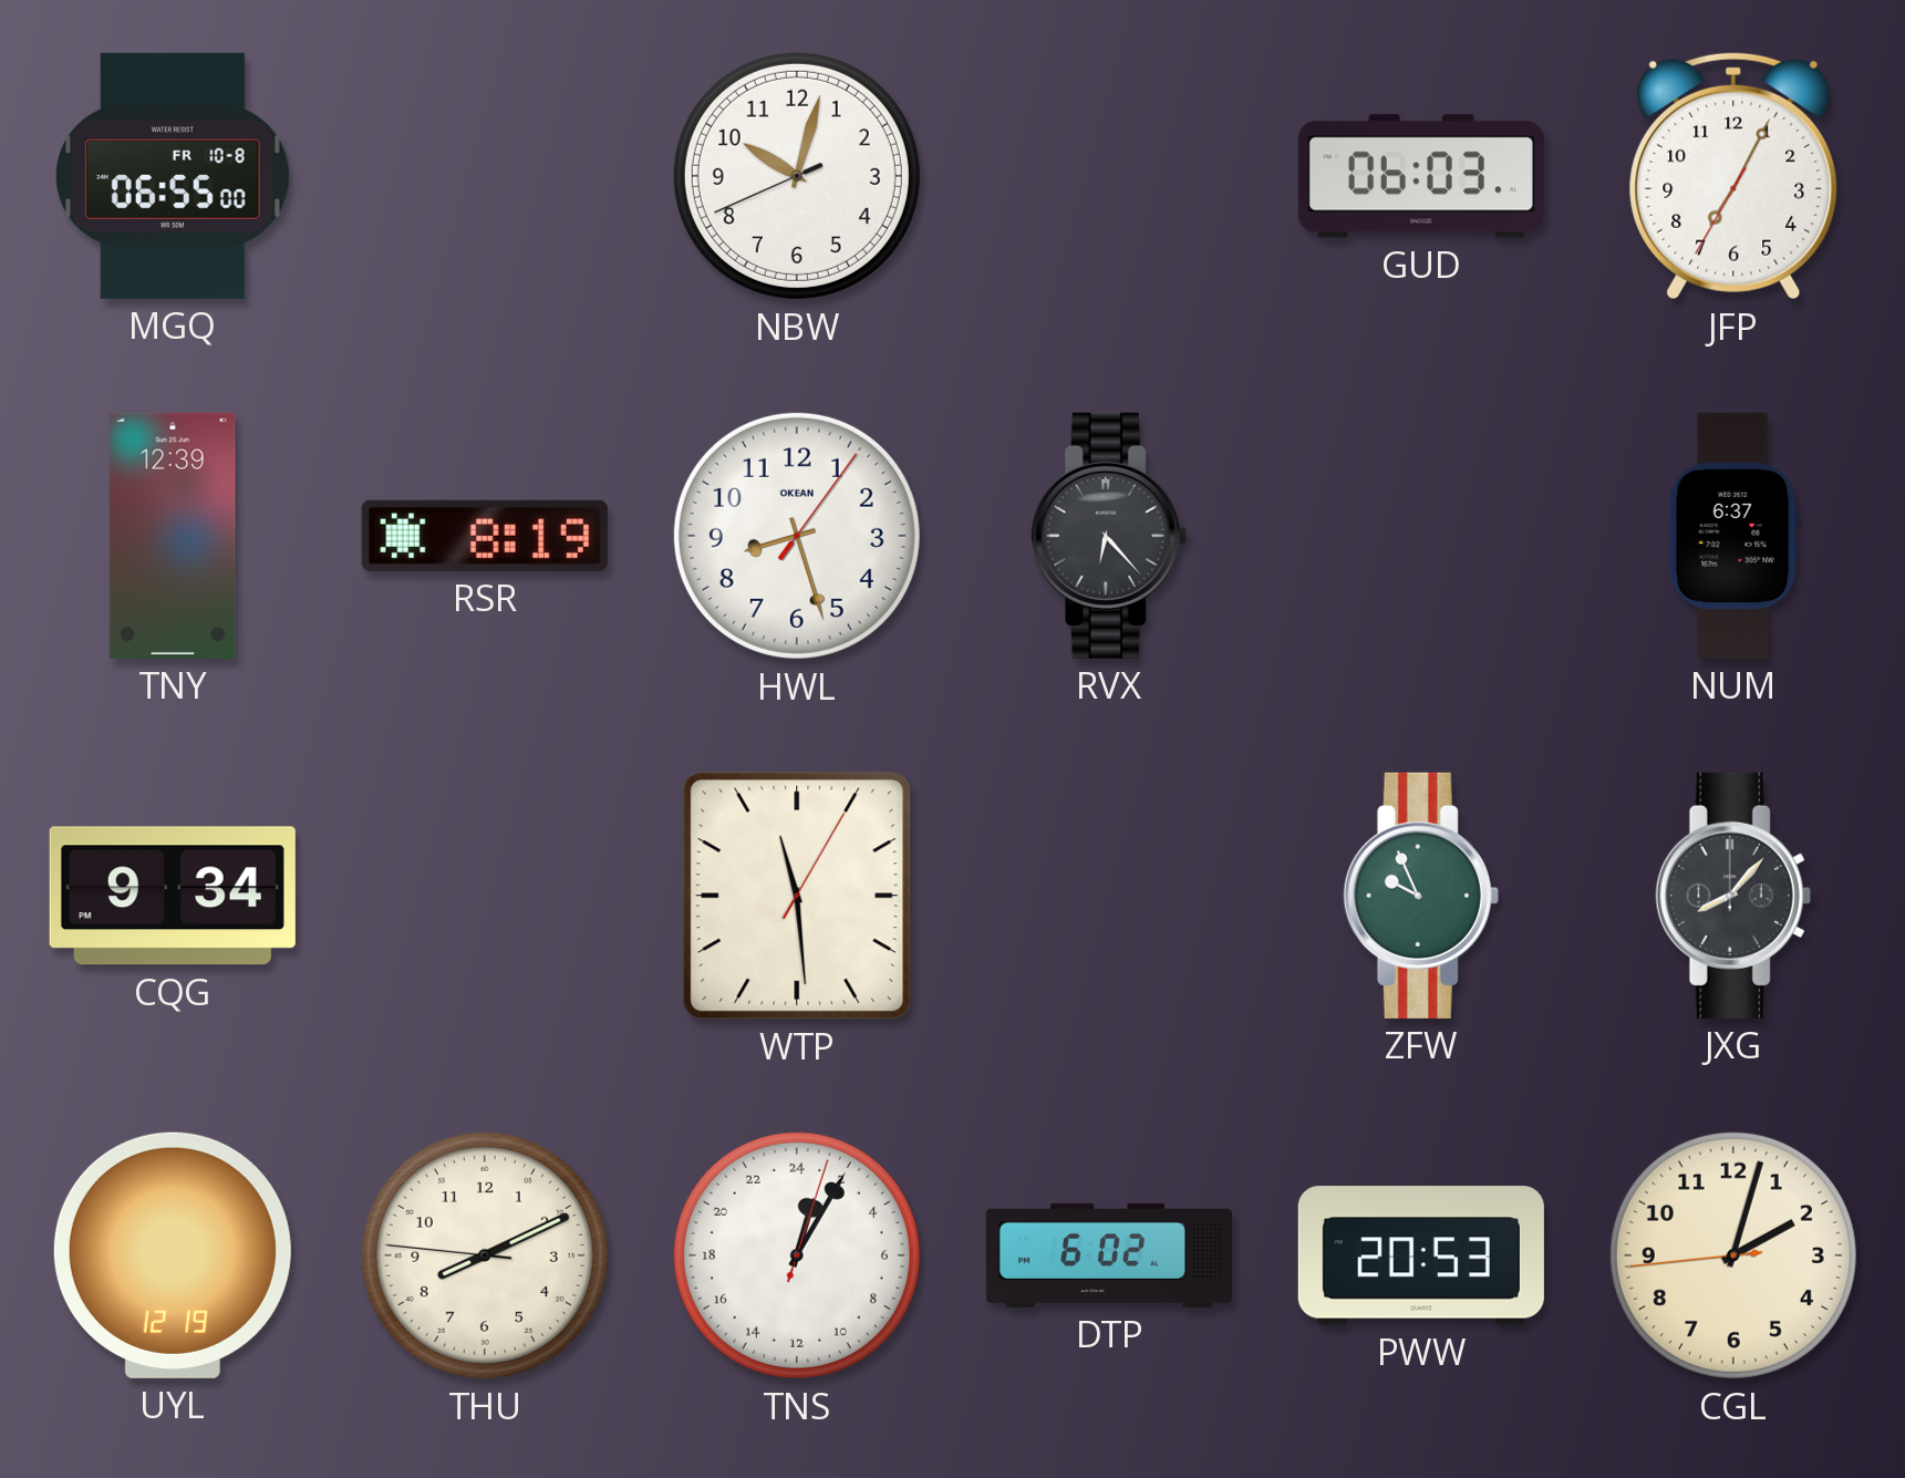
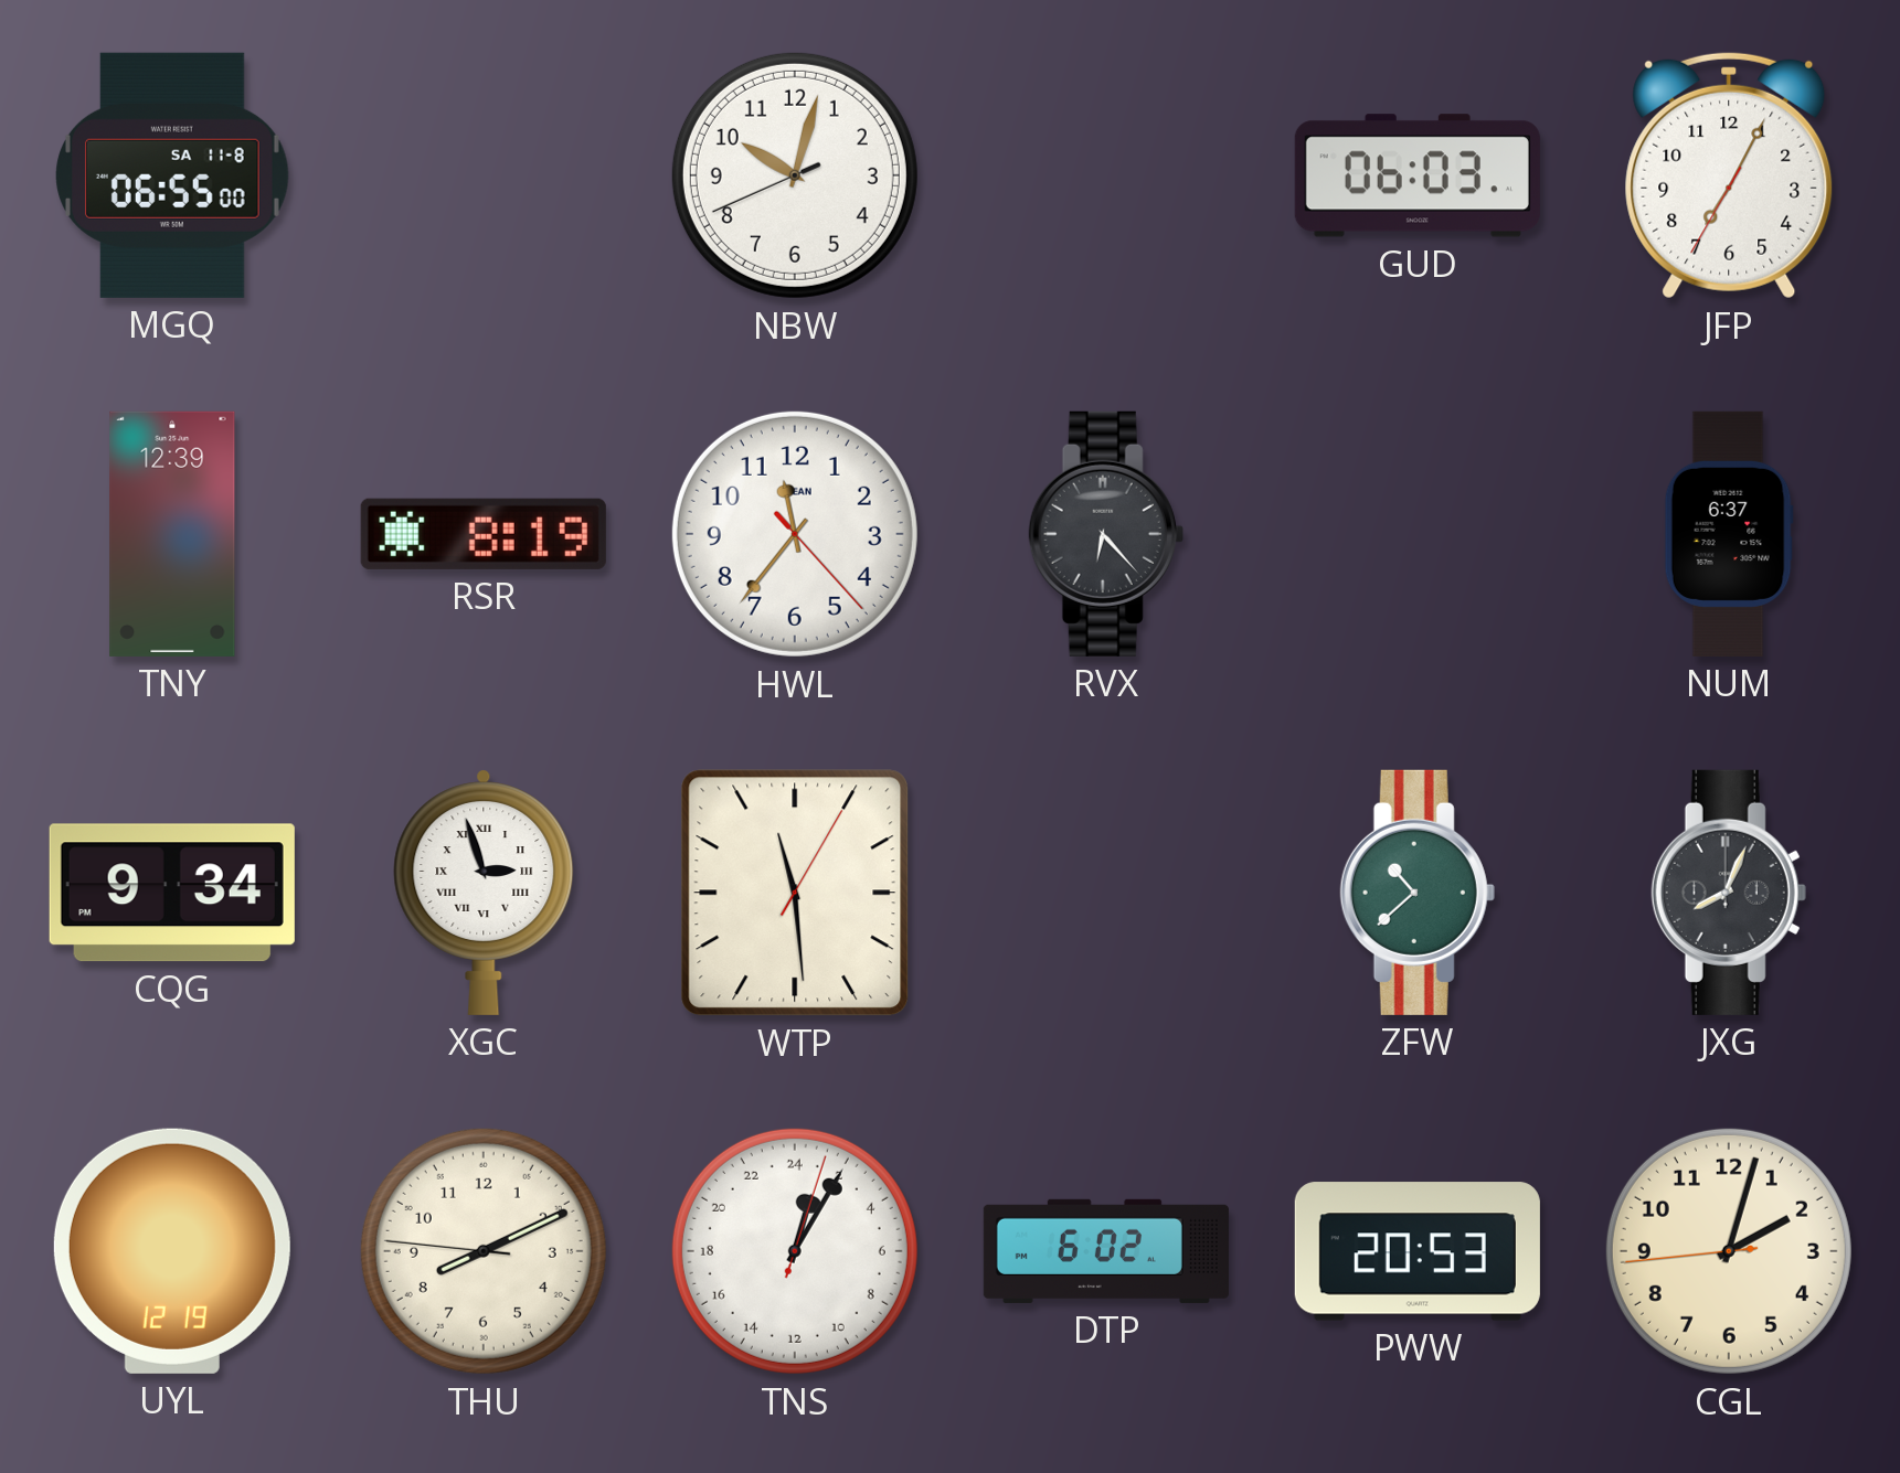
MGQ date: FR 10-8 -> SA 11-8
HWL: 8:27 -> 11:36
XGC: none -> 2:57
ZFW: 9:56 -> 10:38
JXG: 8:07 -> 8:04
